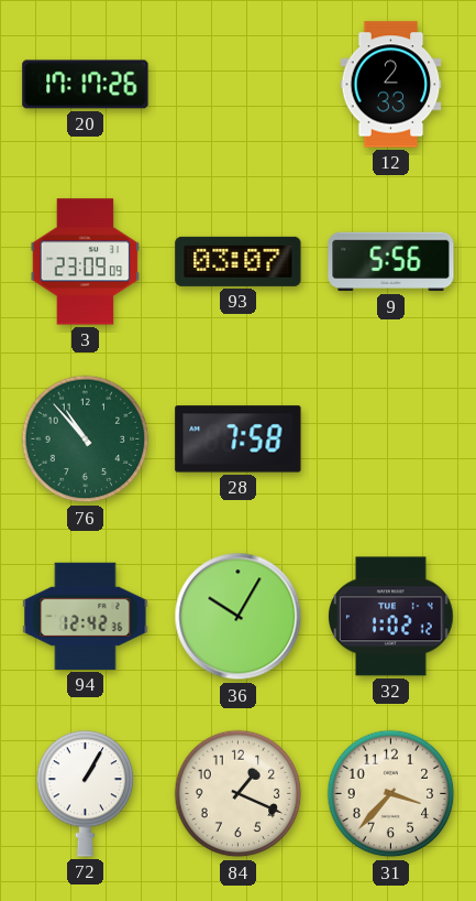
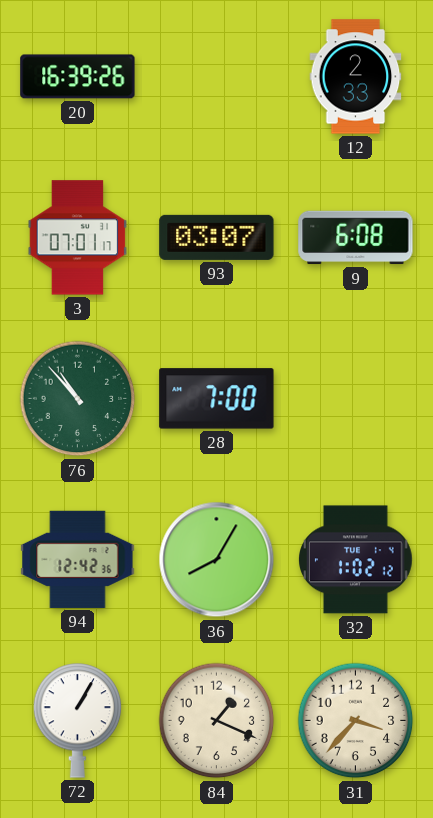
20: 17:17 -> 16:39
3: 23:09 -> 07:01
9: 5:56 -> 6:08
28: 7:58 -> 7:00
36: 10:05 -> 8:05
